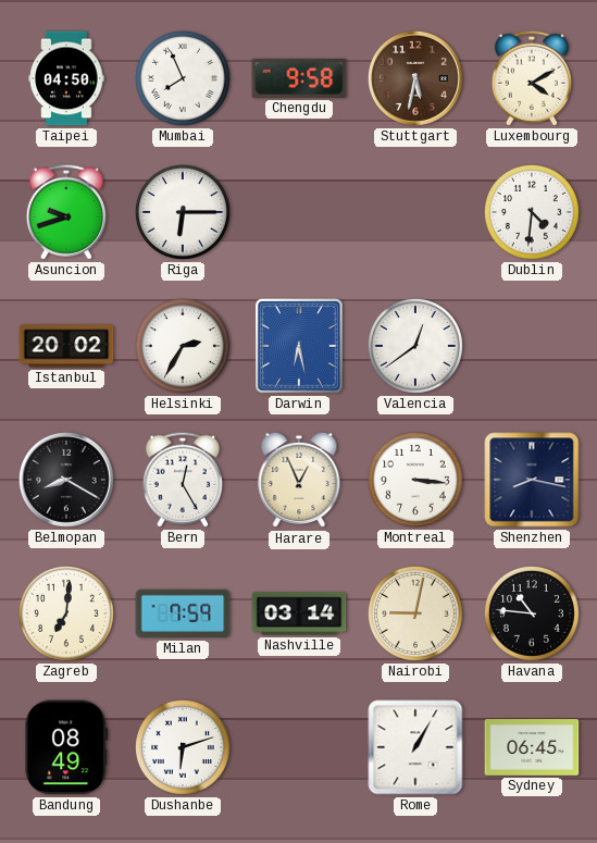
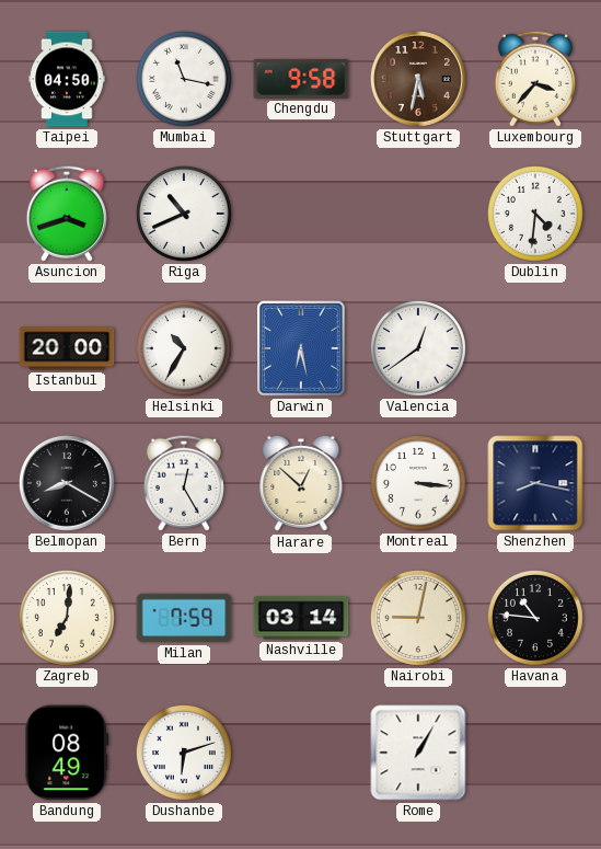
Mumbai: 7:56 -> 11:17
Luxembourg: 4:10 -> 3:37
Asuncion: 9:42 -> 3:42
Riga: 6:15 -> 10:41
Istanbul: 20:02 -> 20:00
Helsinki: 2:35 -> 10:35
Harare: 12:56 -> 12:52
Sydney: 06:45 -> none
